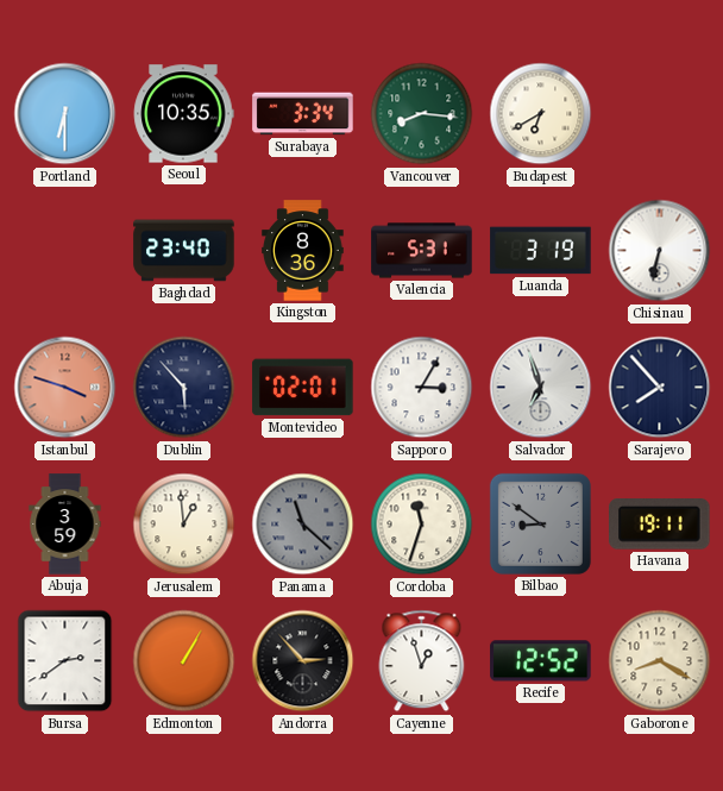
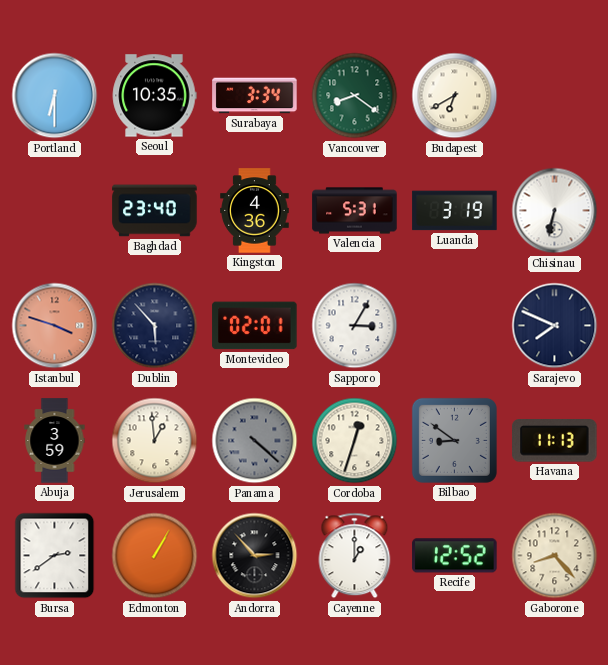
Vancouver: 8:16 -> 8:21
Kingston: 8:36 -> 4:36
Salvador: 6:57 -> none
Sarajevo: 7:53 -> 7:49
Panama: 11:22 -> 4:22
Cordoba: 11:33 -> 12:33
Havana: 19:11 -> 11:13
Cayenne: 12:57 -> 1:00
Gaborone: 8:20 -> 8:23
